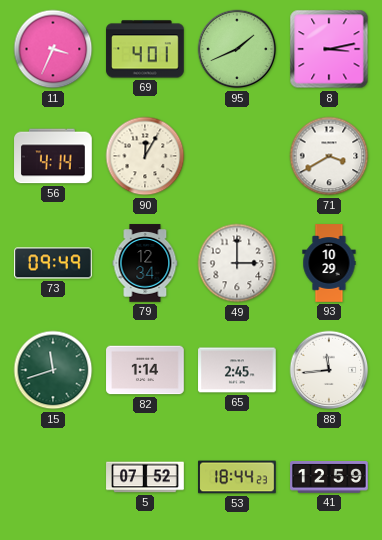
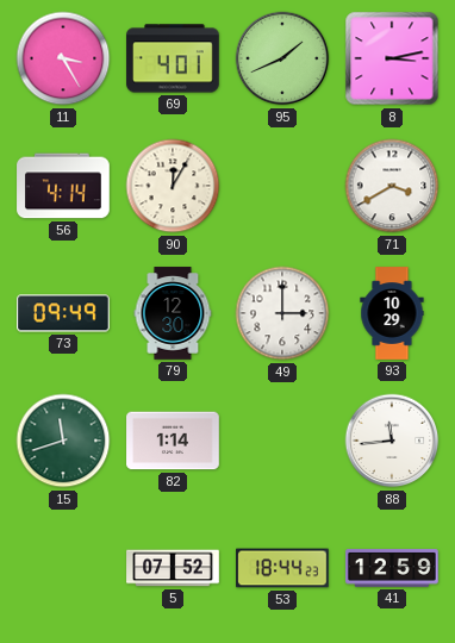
11: 3:34 -> 3:25
79: 12:34 -> 12:30
65: 2:45 -> none
